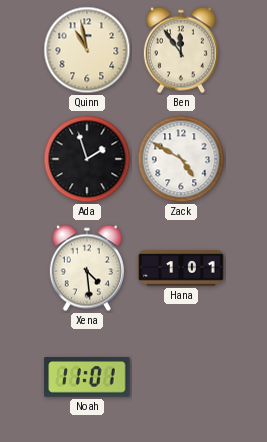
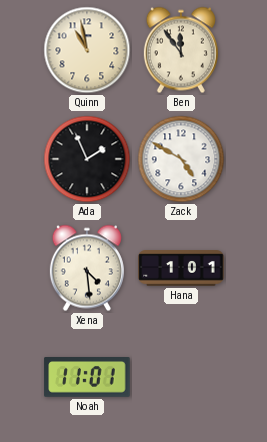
Ada: 1:57 -> 1:56
